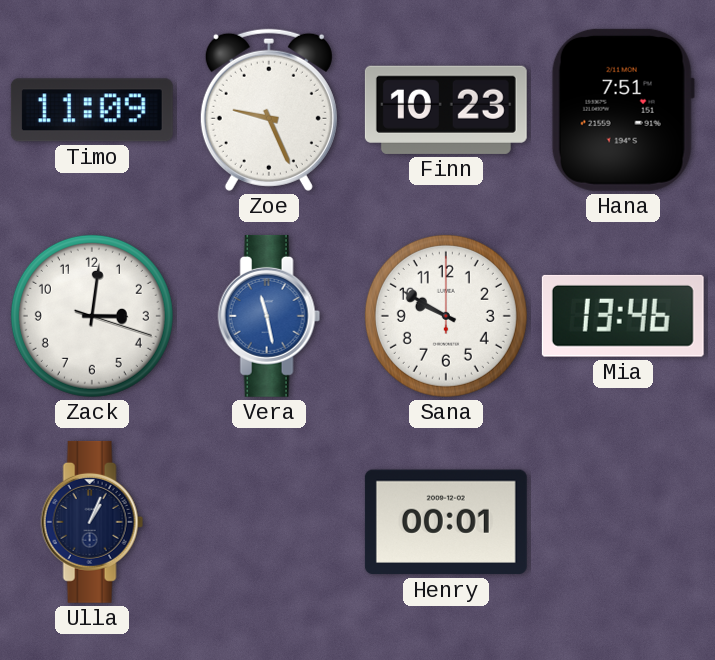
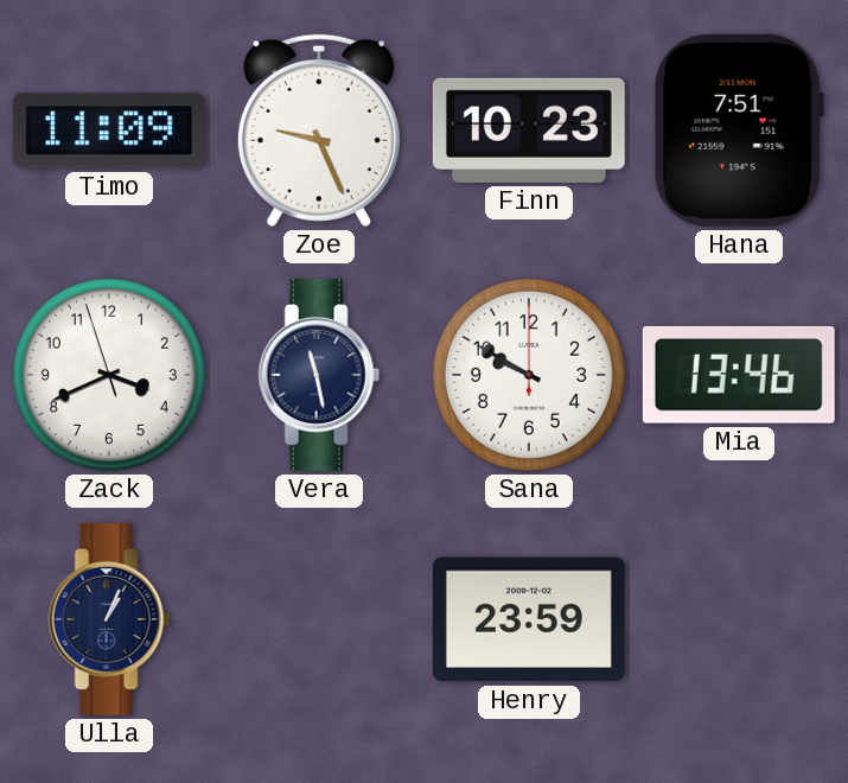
Zack: 3:01 -> 3:40
Vera dial: blue -> navy
Henry: 00:01 -> 23:59
